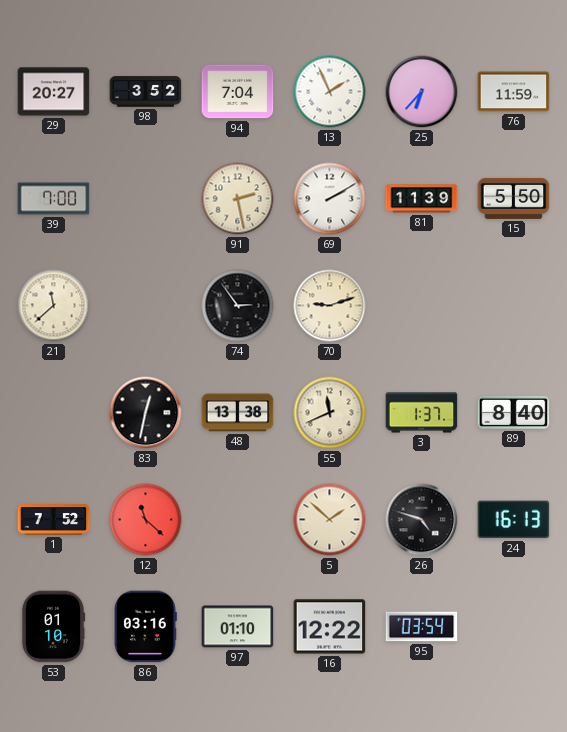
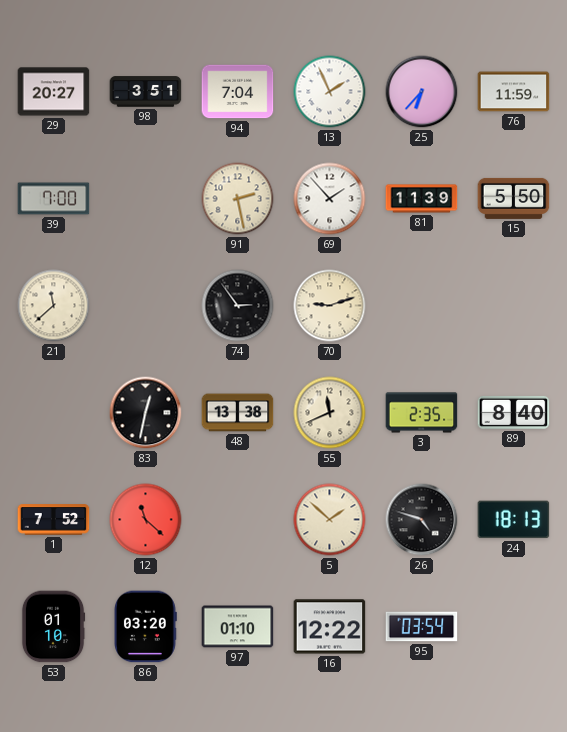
98: 3:52 -> 3:51
69: 2:10 -> 1:53
3: 1:37 -> 2:35
24: 16:13 -> 18:13
86: 03:16 -> 03:20
